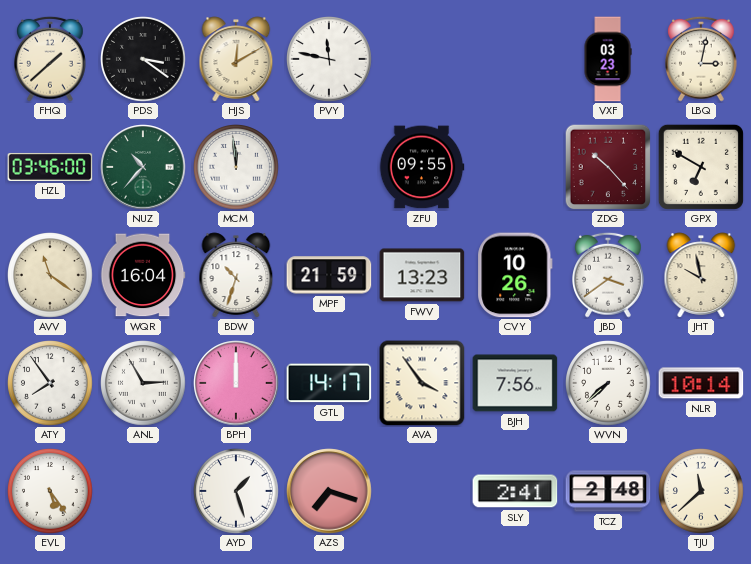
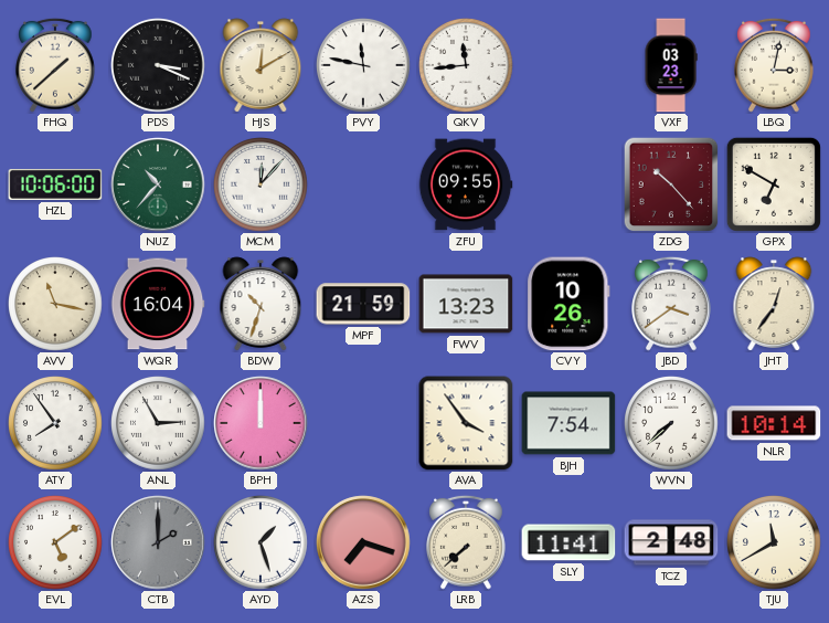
PDS: 3:21 -> 3:19
QKV: none -> 11:44
HZL: 03:46 -> 10:06
MCM: 11:59 -> 12:07
AVV: 11:21 -> 11:17
JHT: 9:58 -> 12:36
GTL: 14:17 -> none
BJH: 7:56 -> 7:54
EVL: 5:24 -> 5:09
CTB: none -> 2:00
LRB: none -> 7:38
SLY: 2:41 -> 11:41
TJU: 11:38 -> 11:40
